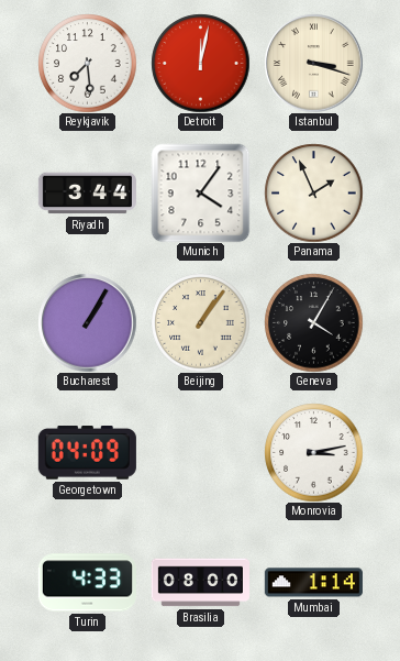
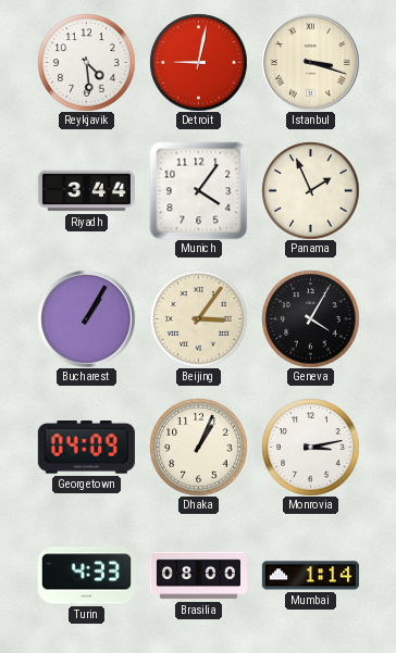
Reykjavik: 7:29 -> 4:29
Detroit: 12:02 -> 9:02
Beijing: 1:06 -> 3:06
Dhaka: none -> 1:04
